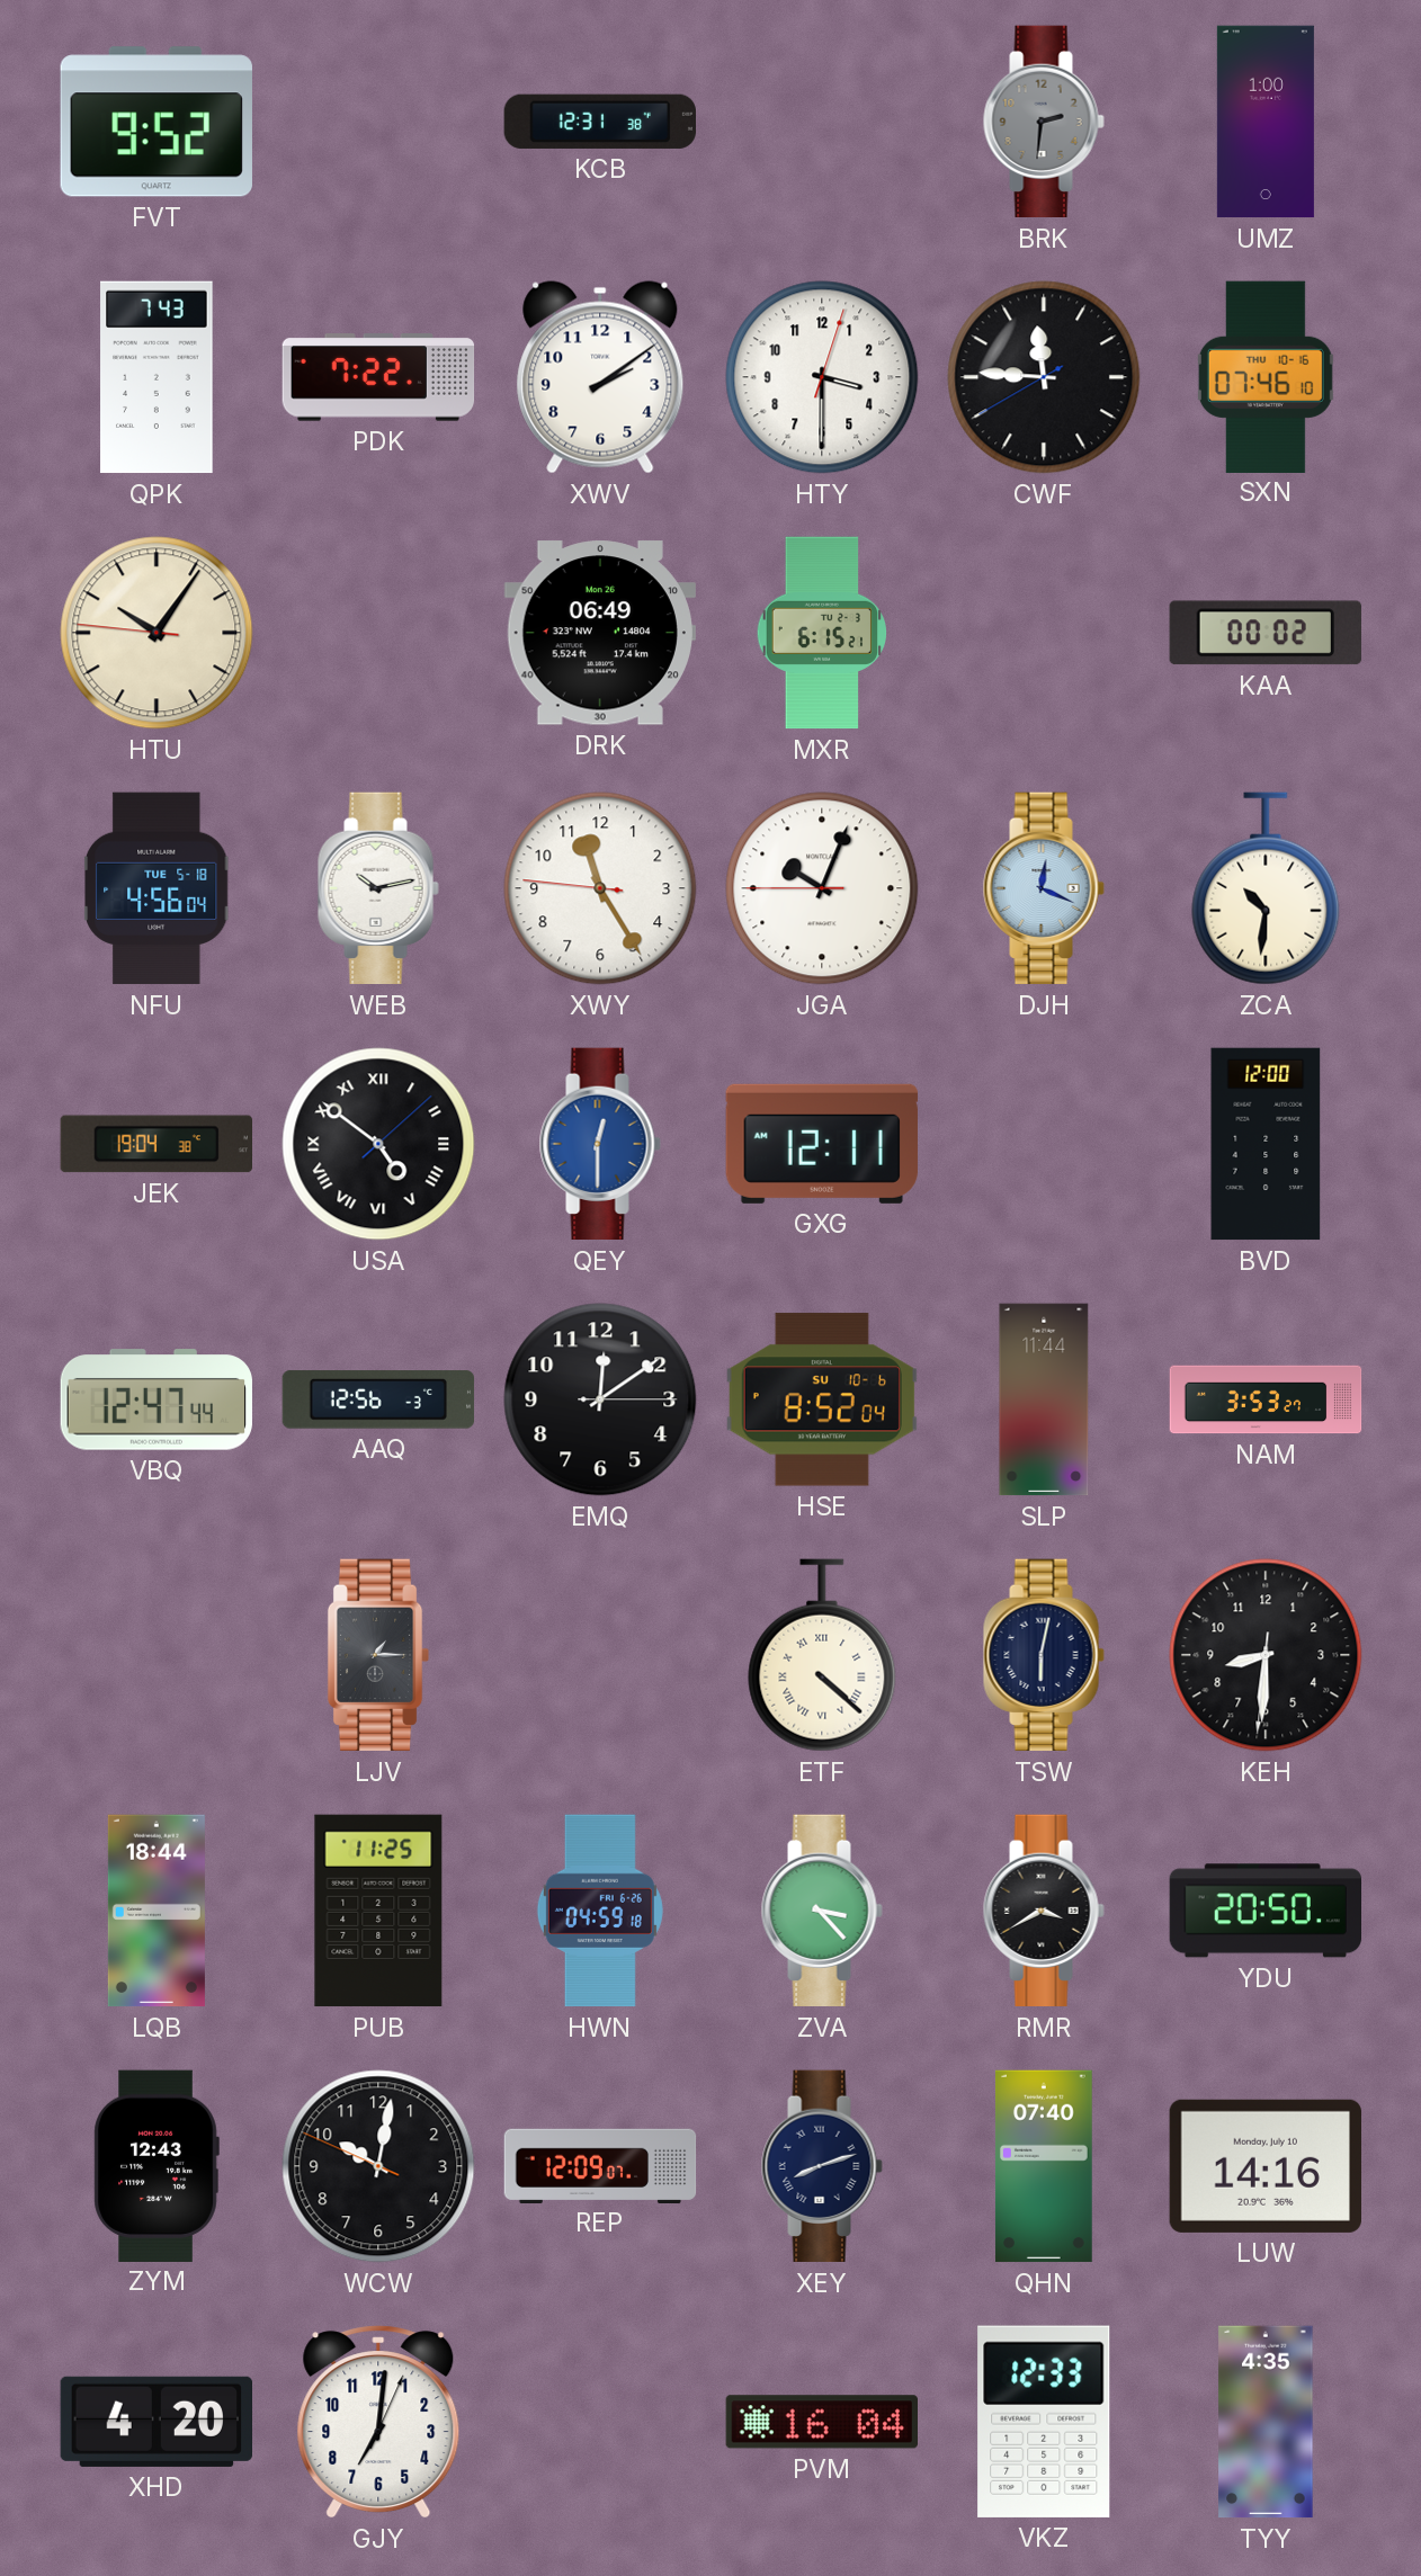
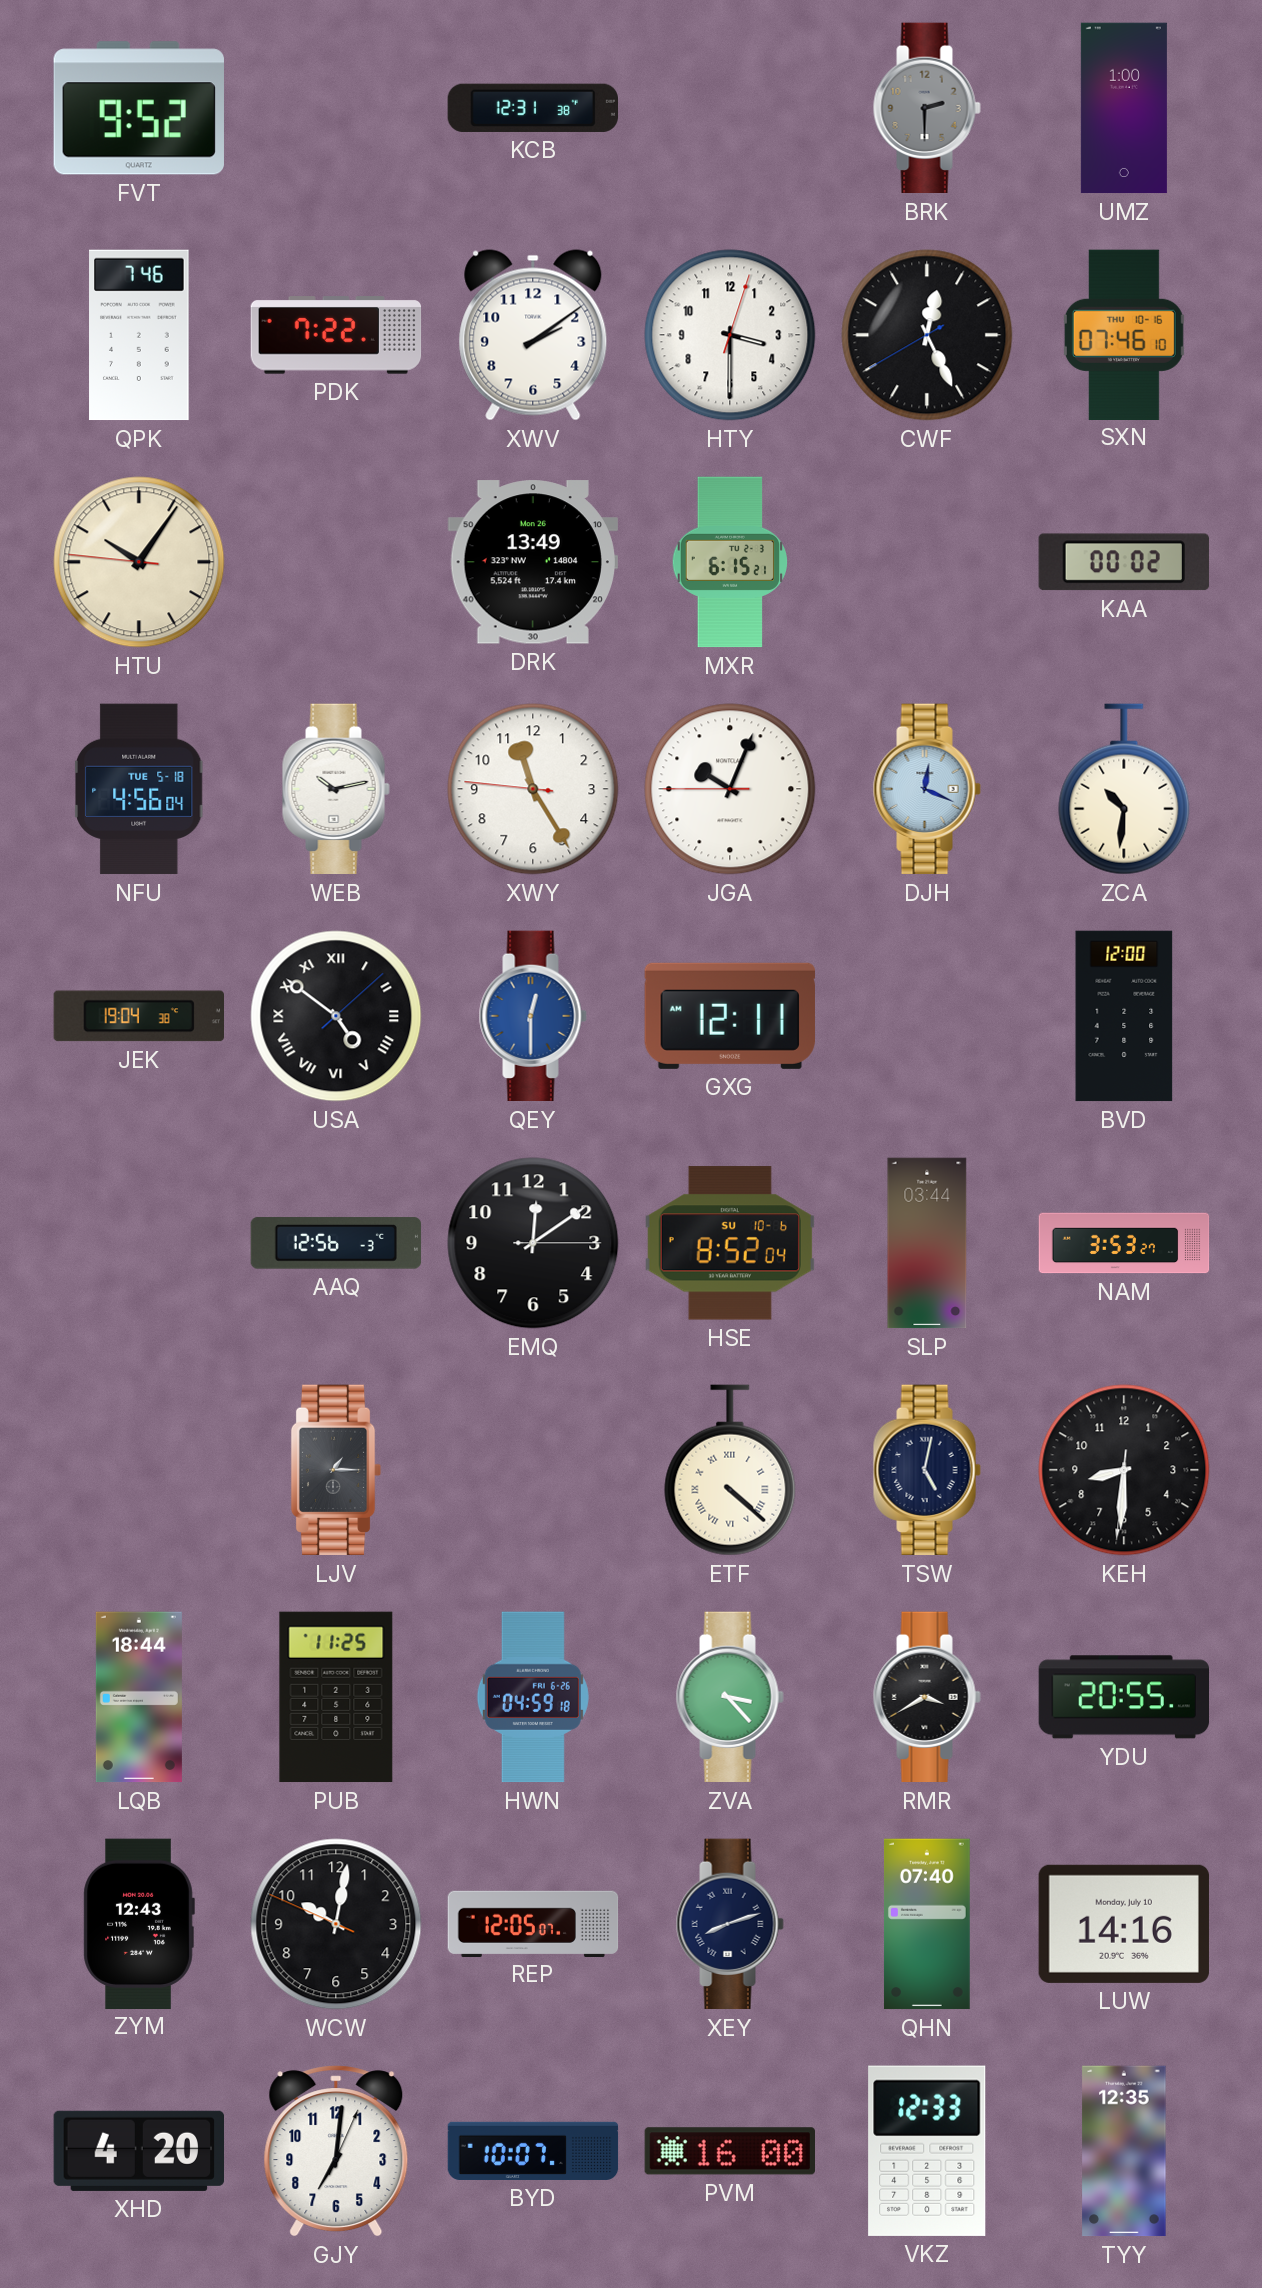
BRK: 2:31 -> 2:30
QPK: 7:43 -> 7:46
CWF: 11:45 -> 12:25
DRK: 06:49 -> 13:49
VBQ: 12:47 -> none
SLP: 11:44 -> 03:44
TSW: 6:02 -> 5:02
YDU: 20:50 -> 20:55
REP: 12:09 -> 12:05
BYD: none -> 10:07
PVM: 16:04 -> 16:00
TYY: 4:35 -> 12:35
